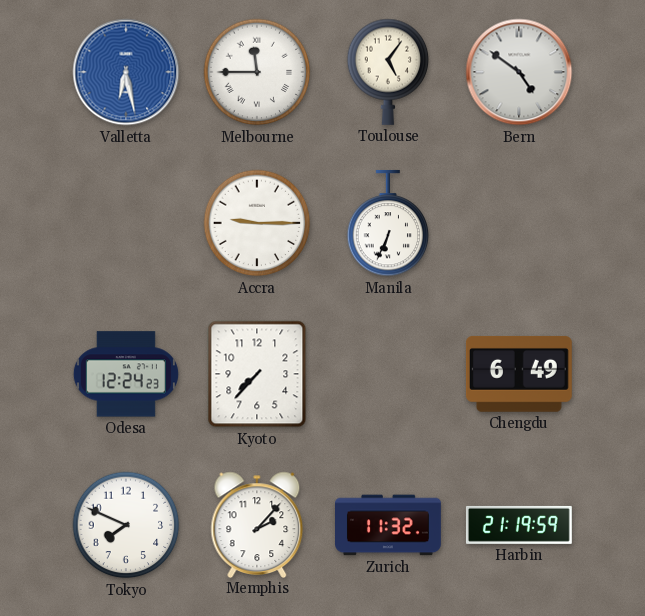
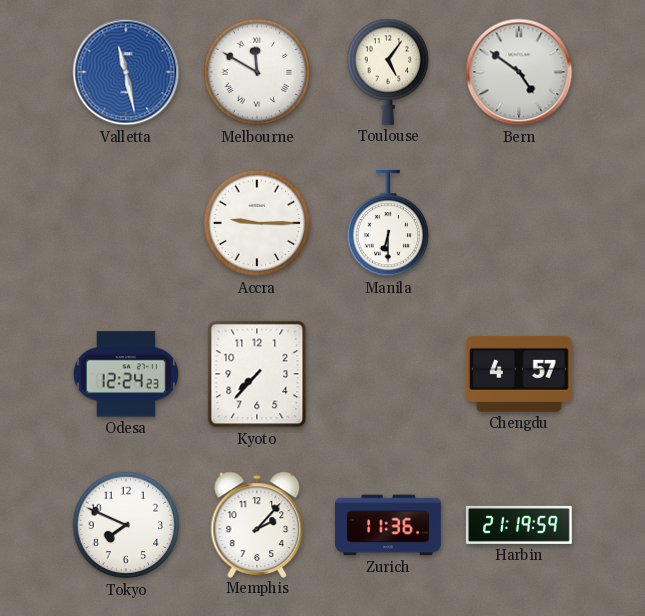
Valletta: 6:28 -> 11:28
Melbourne: 11:45 -> 11:50
Manila: 6:34 -> 6:30
Chengdu: 6:49 -> 4:57
Zurich: 11:32 -> 11:36
